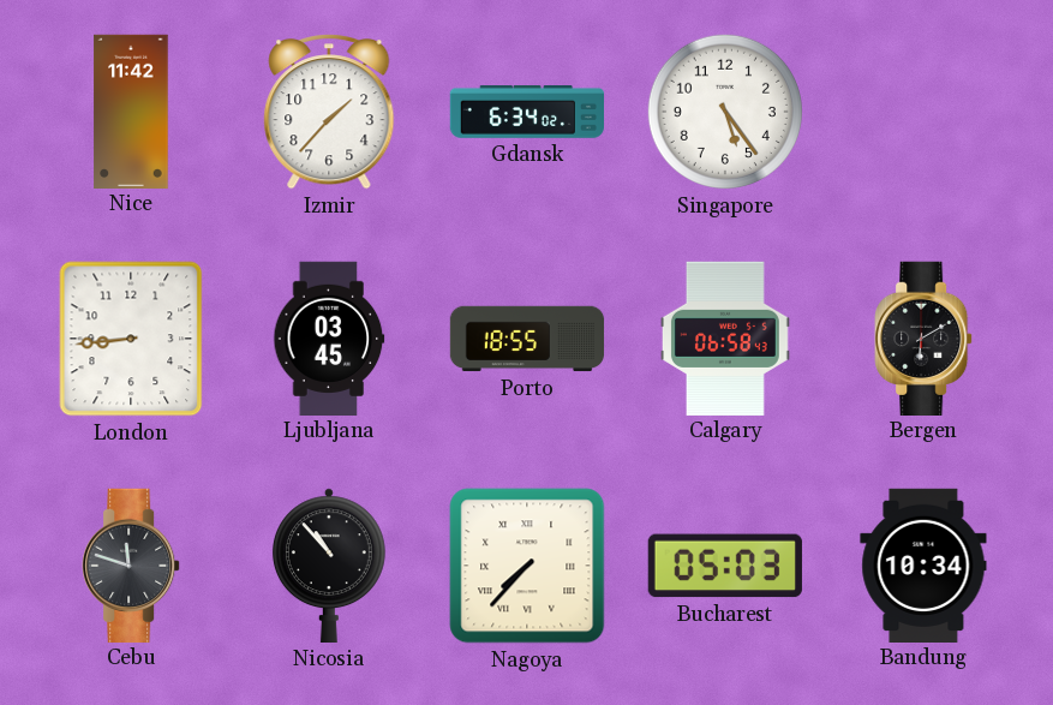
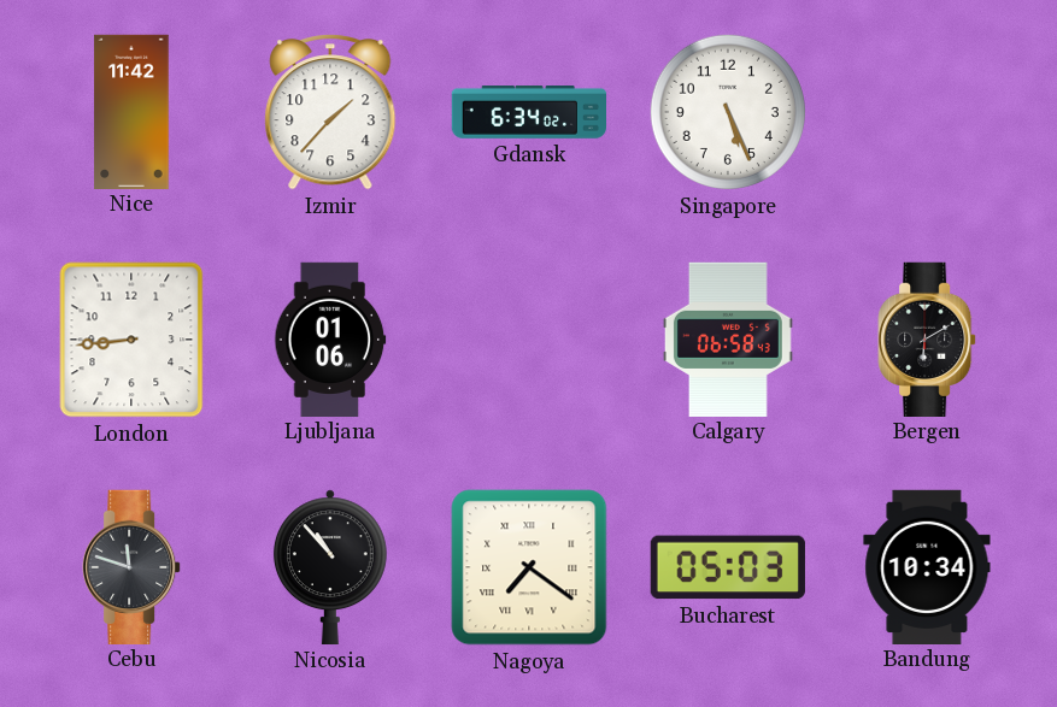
Singapore: 5:24 -> 5:26
Ljubljana: 03:45 -> 01:06
Porto: 18:55 -> none
Nagoya: 7:37 -> 7:21
